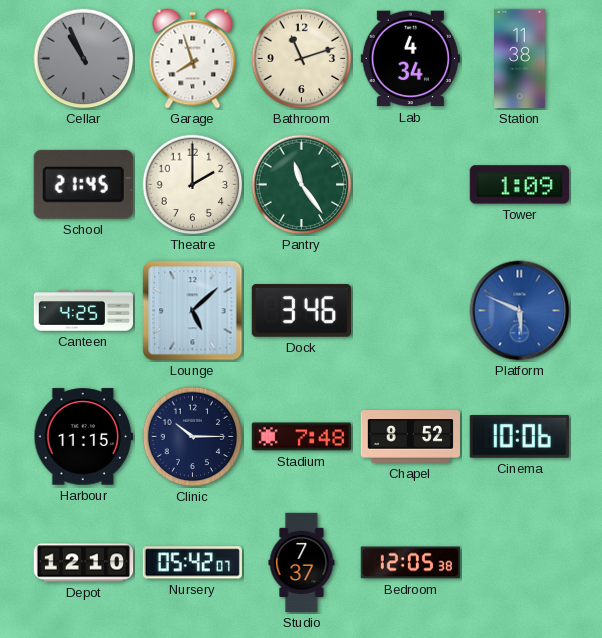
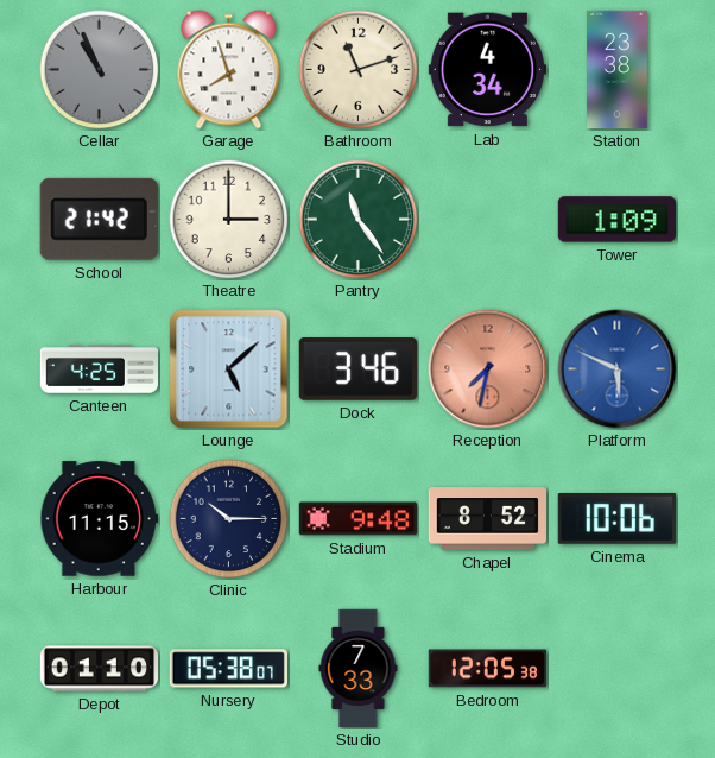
Station: 11:38 -> 23:38
School: 21:45 -> 21:42
Theatre: 2:00 -> 3:00
Reception: none -> 7:32
Stadium: 7:48 -> 9:48
Depot: 12:10 -> 01:10
Nursery: 05:42 -> 05:38
Studio: 7:37 -> 7:33
